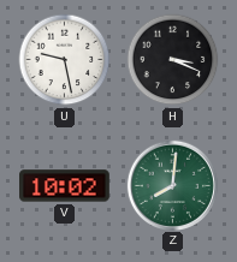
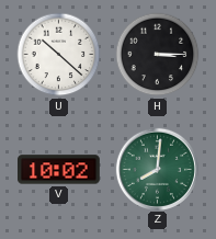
U: 9:28 -> 10:22
H: 3:19 -> 3:15
